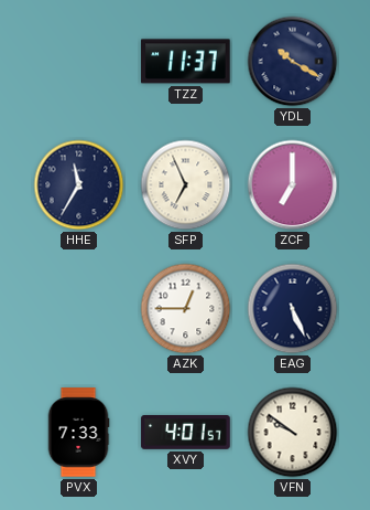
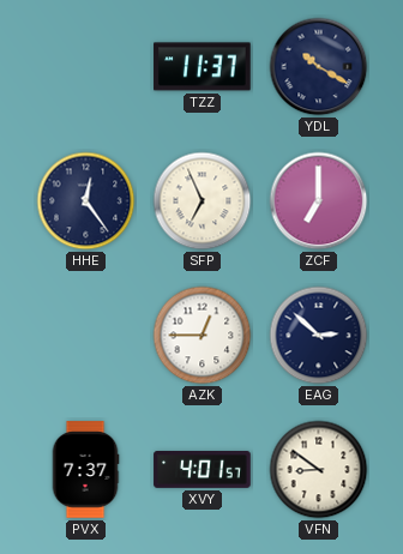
HHE: 11:35 -> 12:24
EAG: 5:26 -> 2:52
PVX: 7:33 -> 7:37
VFN: 9:51 -> 8:51
